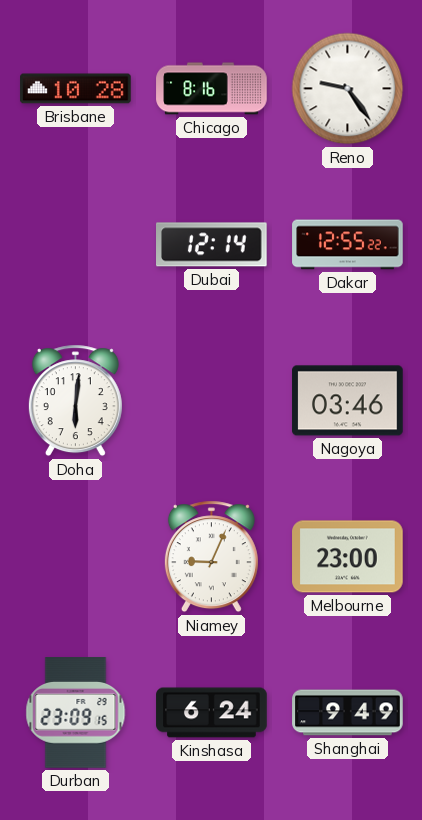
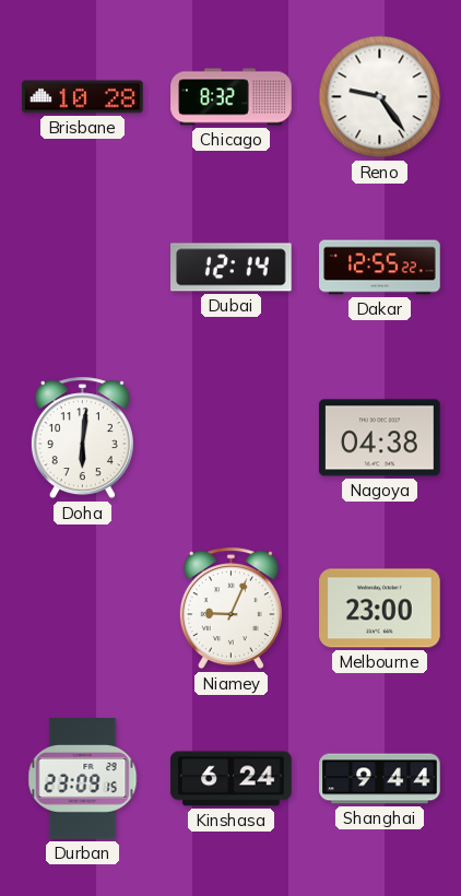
Chicago: 8:16 -> 8:32
Nagoya: 03:46 -> 04:38
Shanghai: 9:49 -> 9:44
